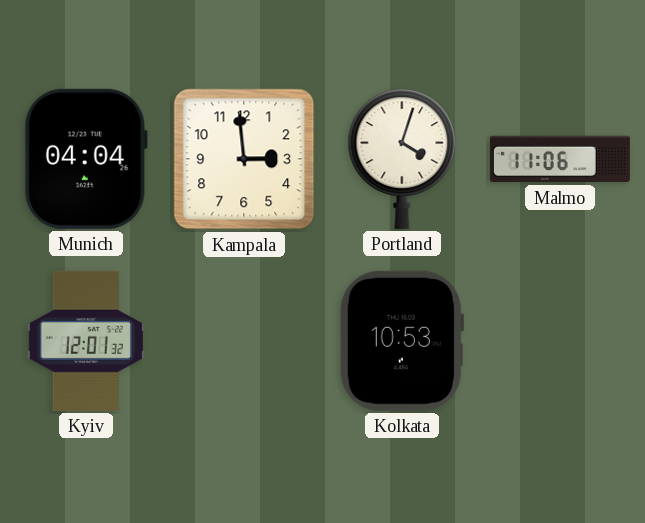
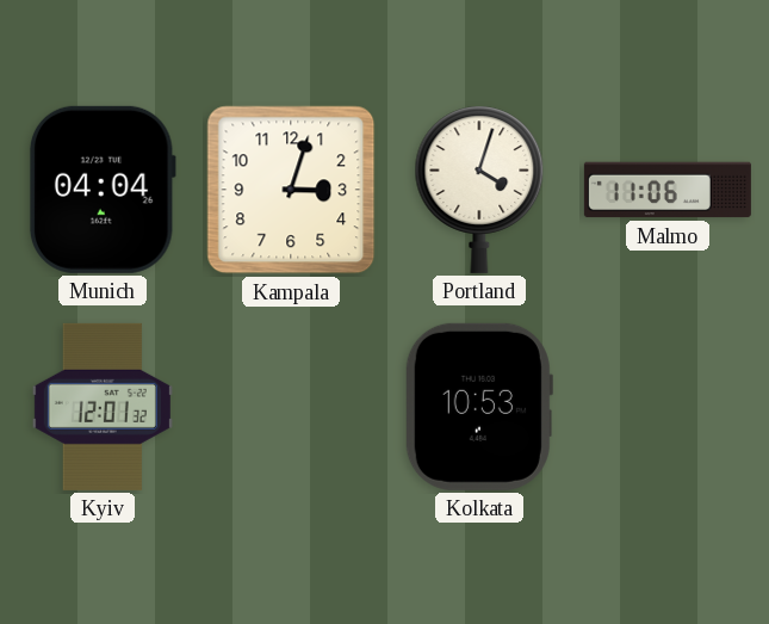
Kampala: 2:59 -> 3:03
